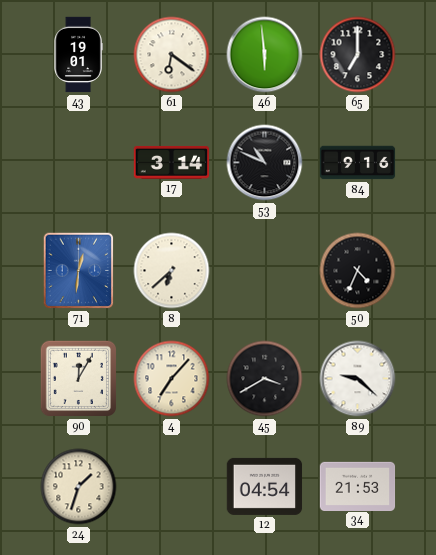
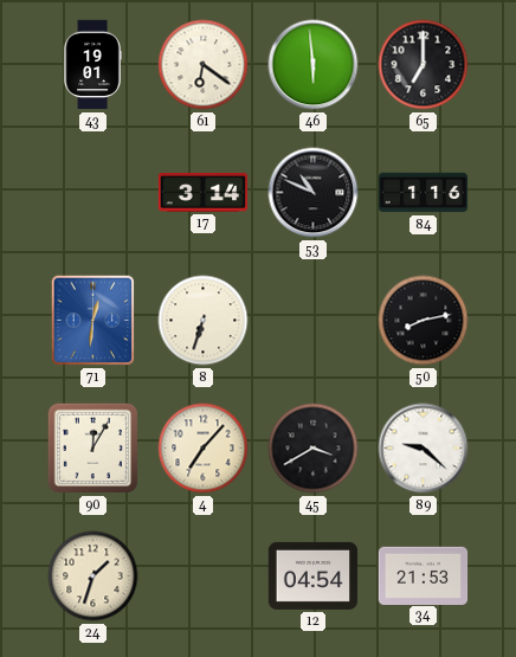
84: 9:16 -> 1:16
8: 6:38 -> 6:33
50: 4:34 -> 8:13
